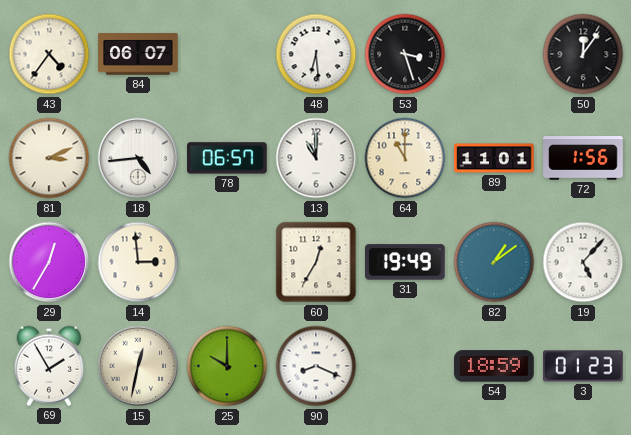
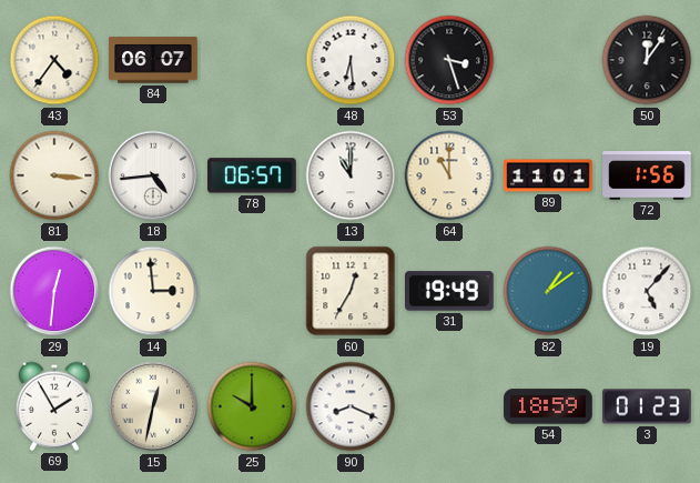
81: 3:11 -> 3:16
29: 12:35 -> 12:31
